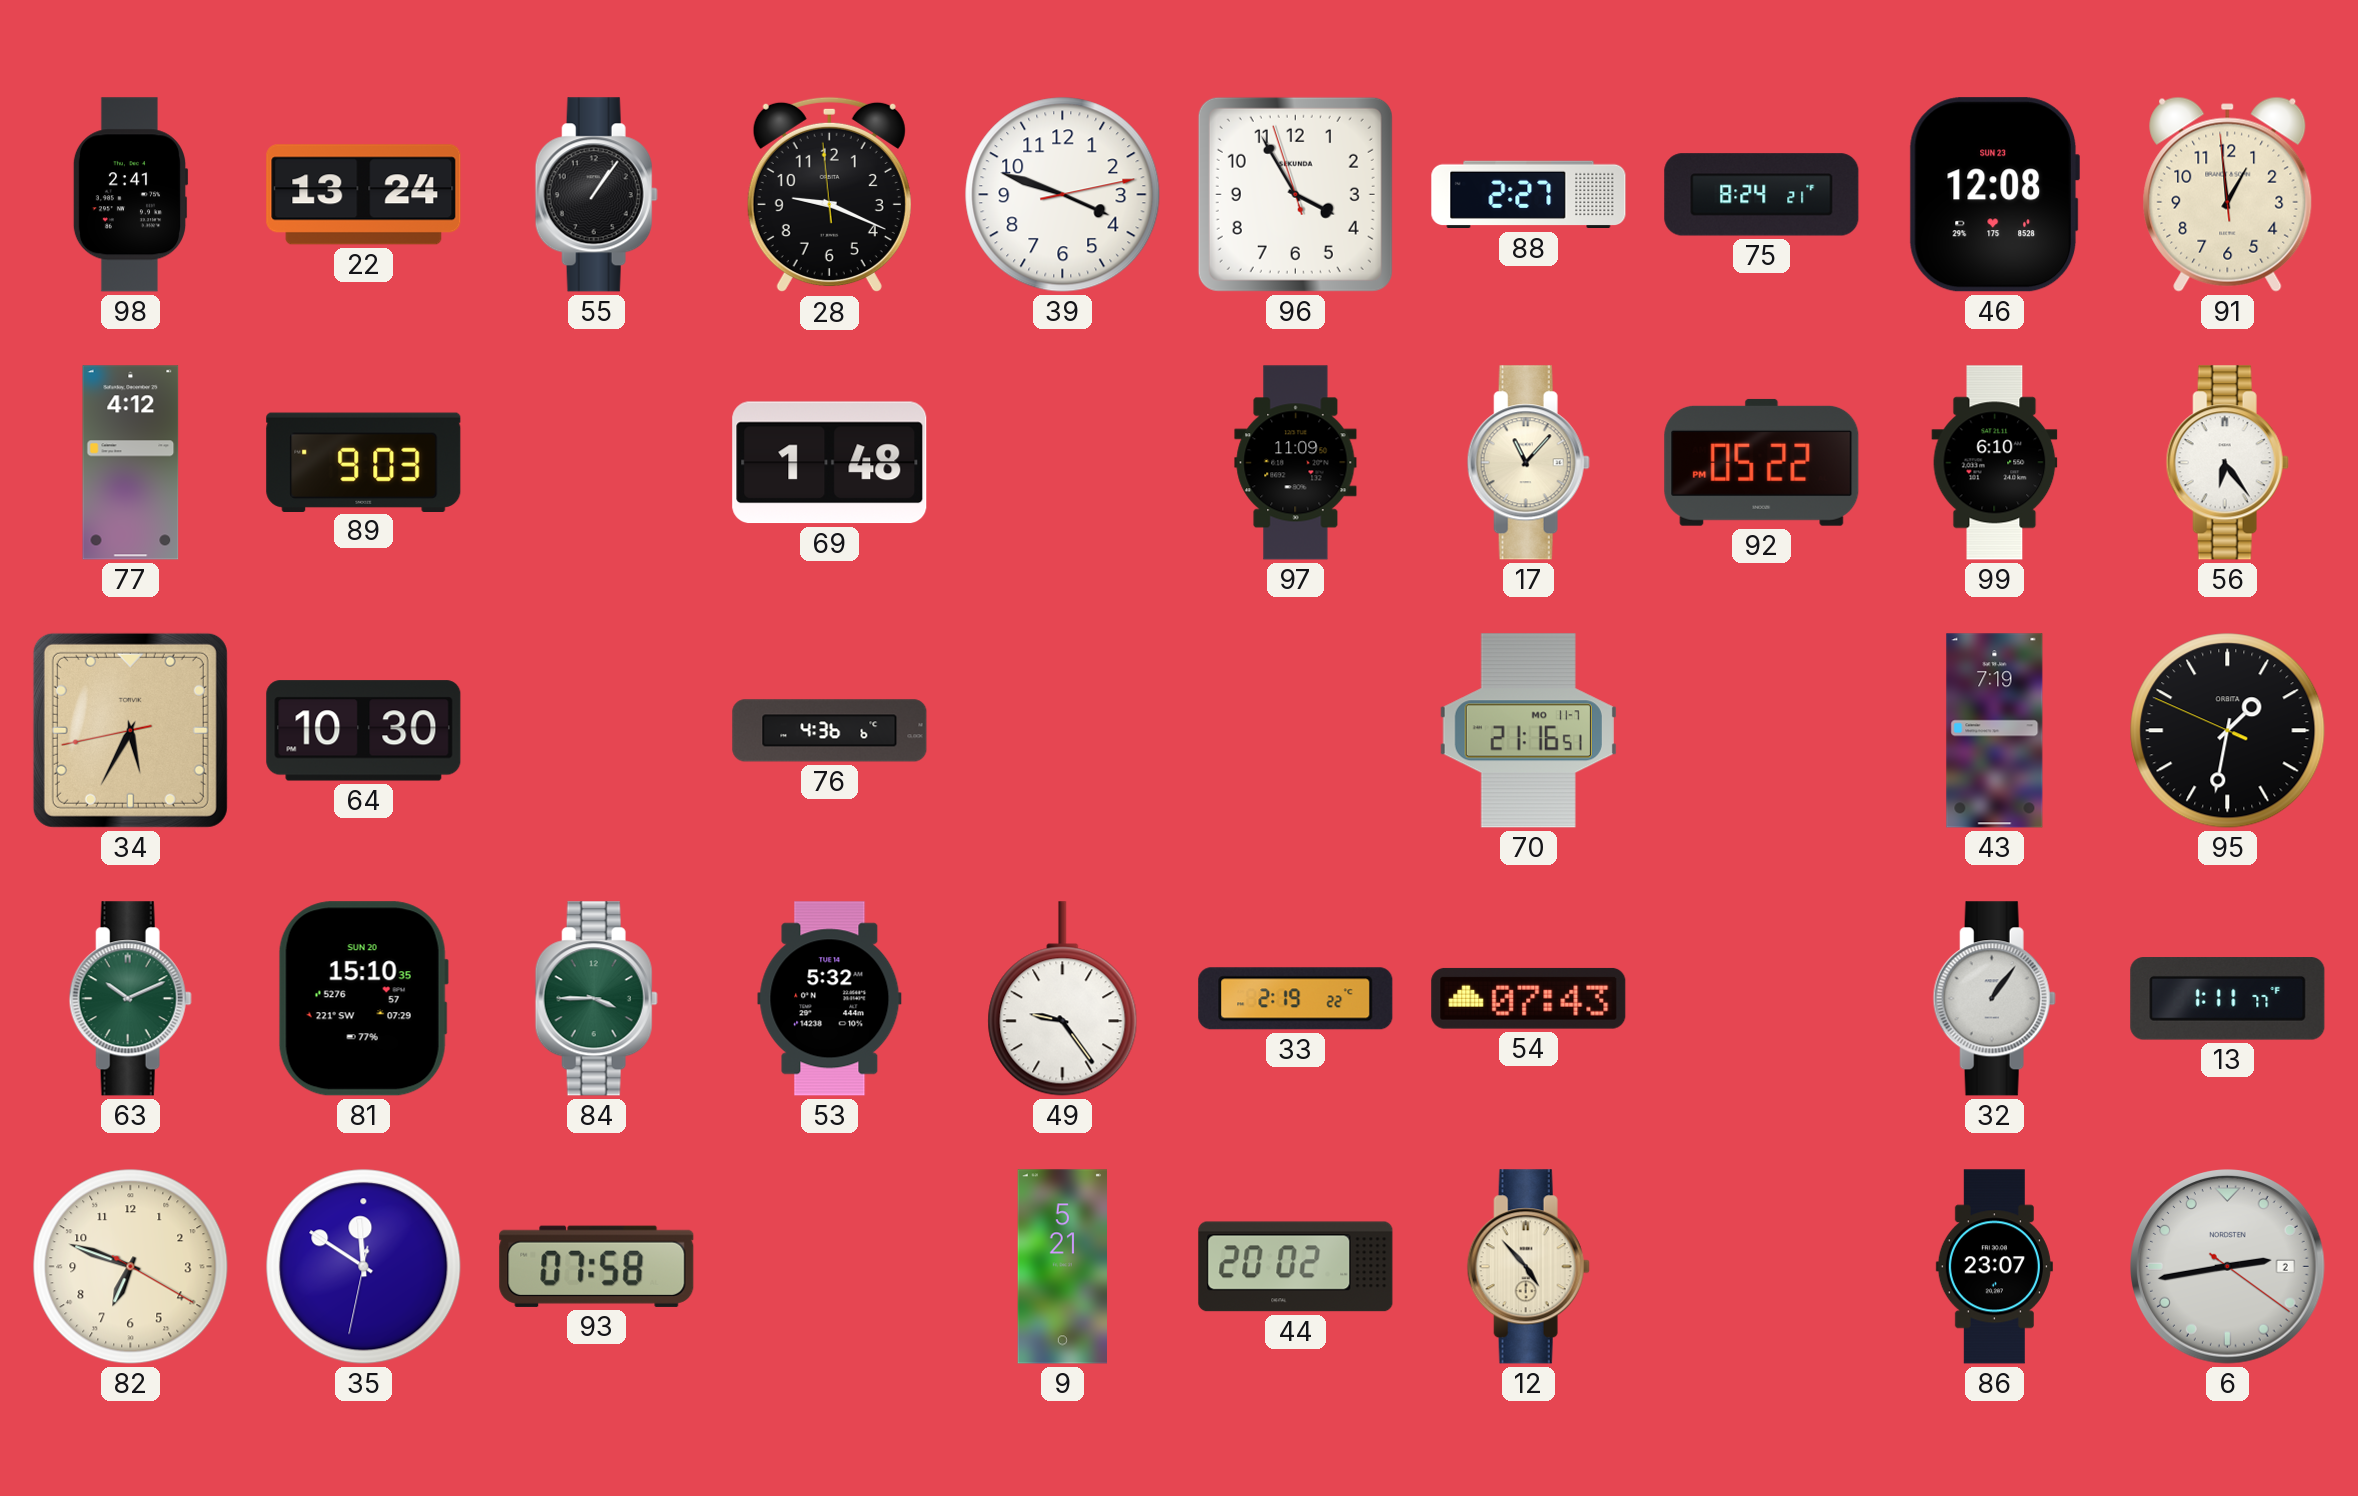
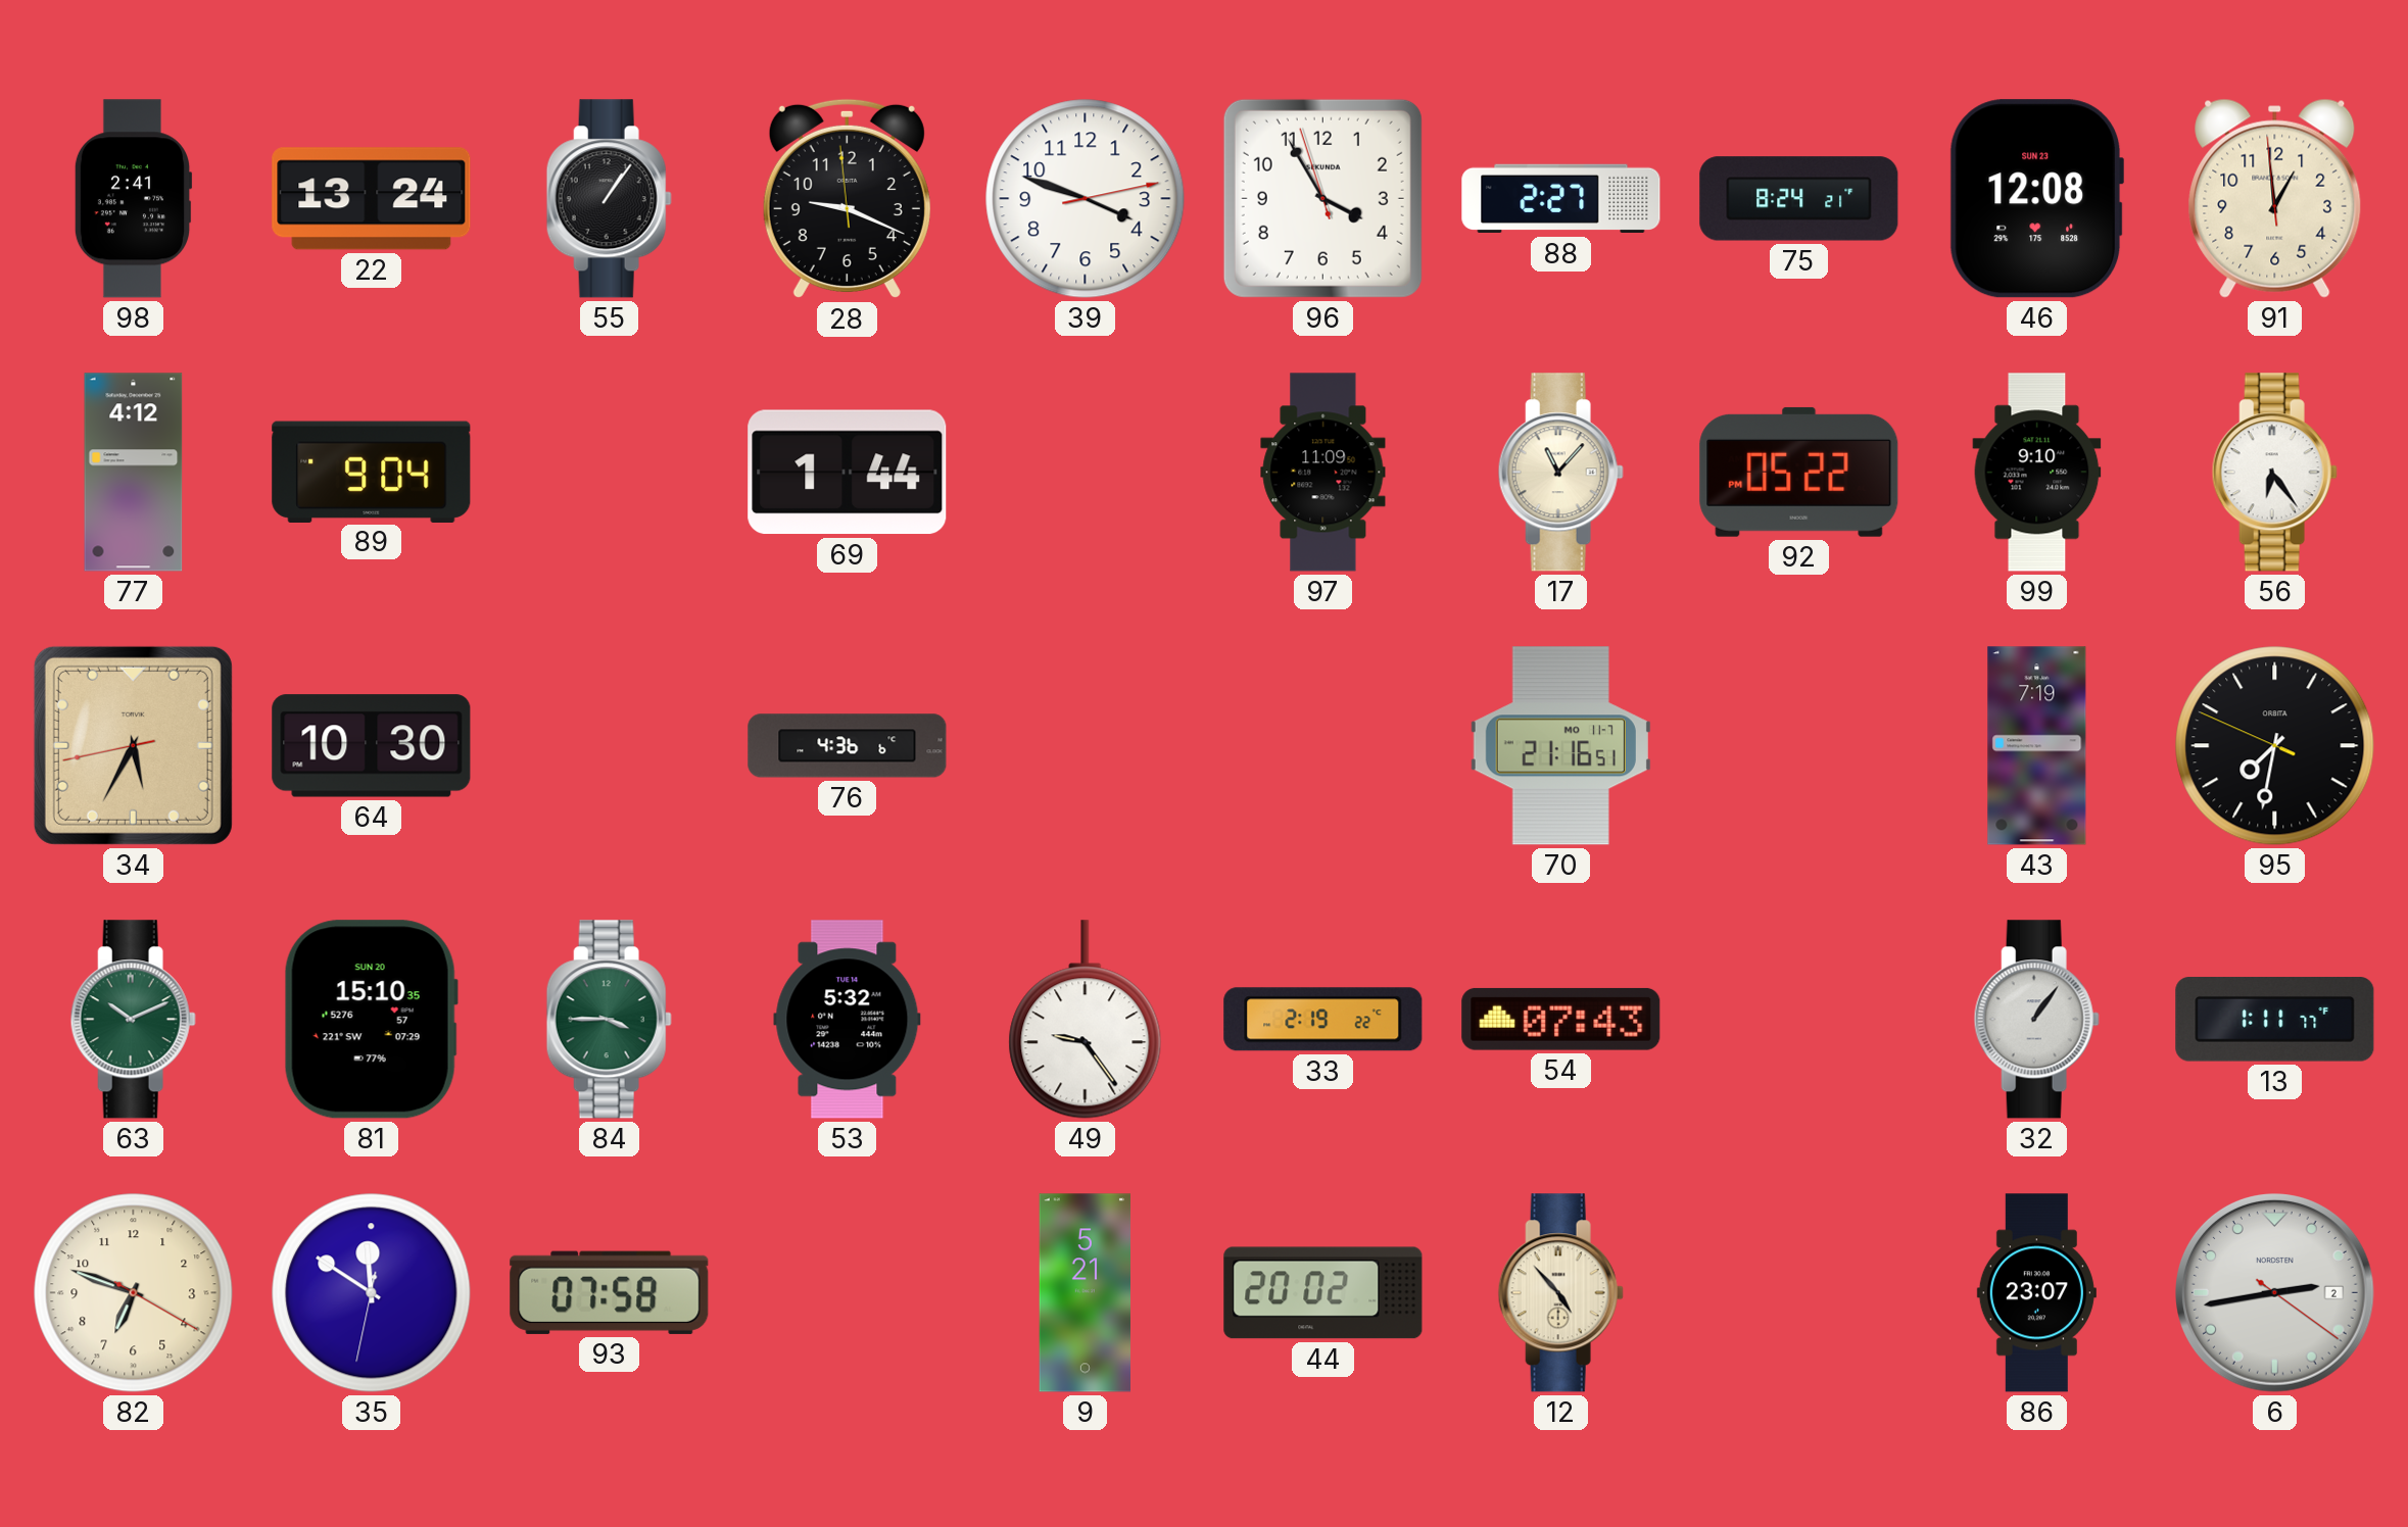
89: 9:03 -> 9:04
69: 1:48 -> 1:44
99: 6:10 -> 9:10
95: 1:31 -> 7:31
